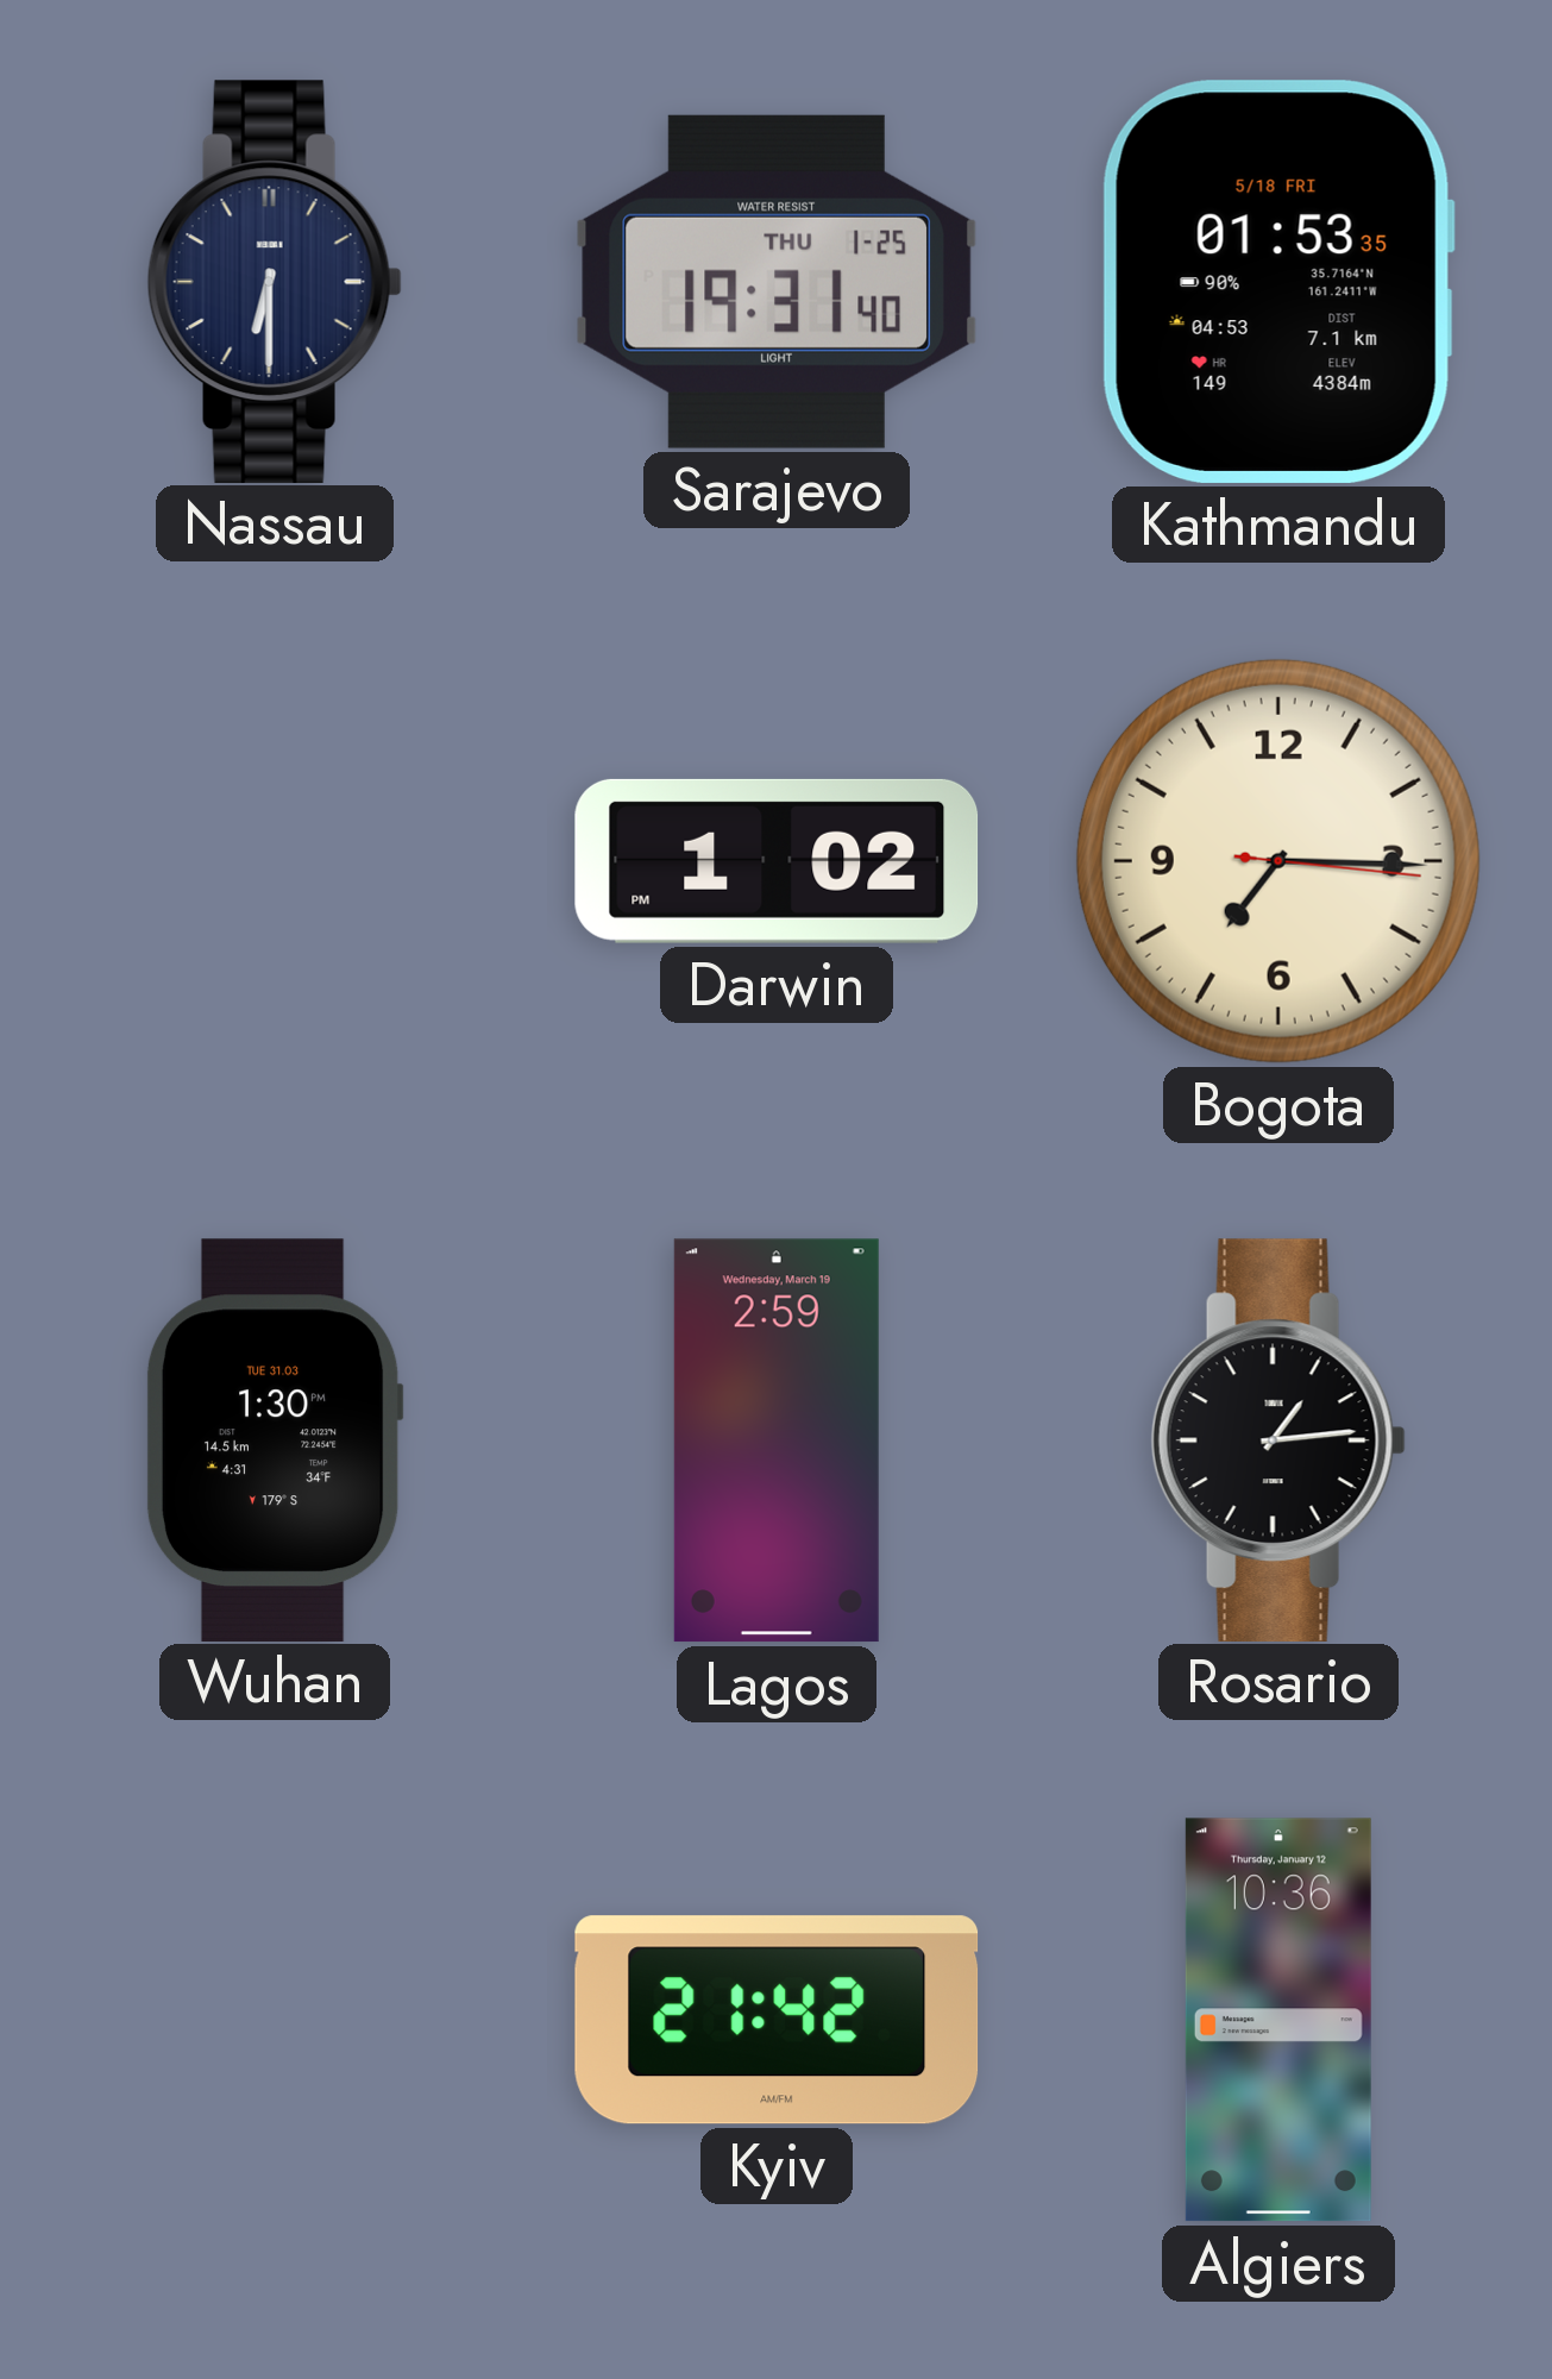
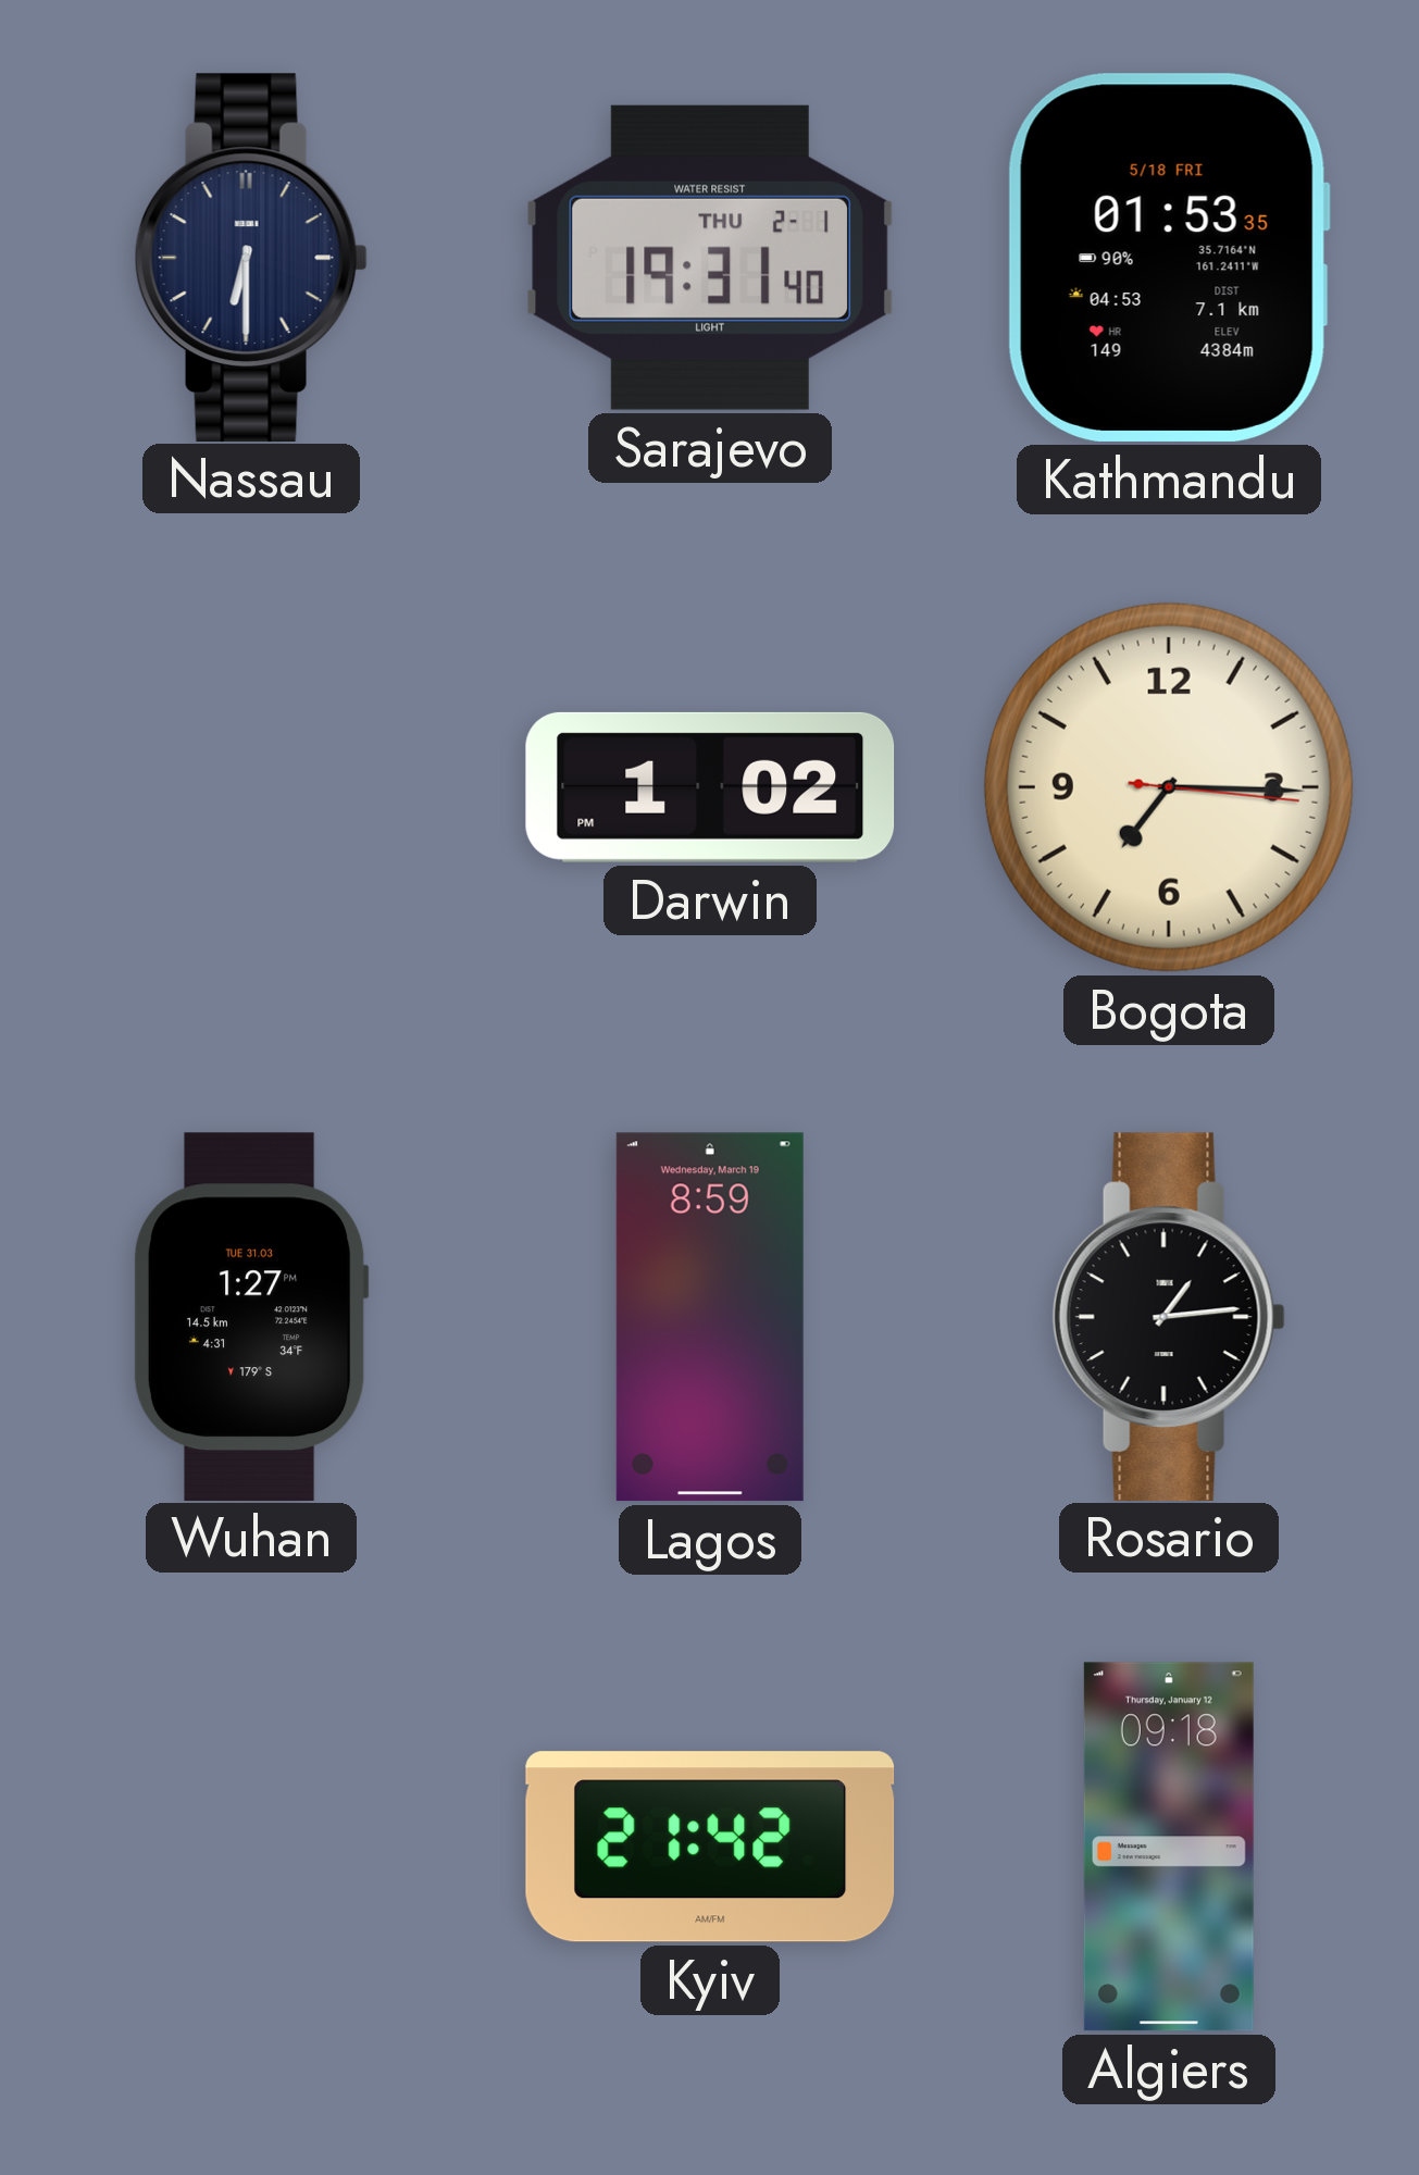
Sarajevo date: THU 1-25 -> THU 2-1
Wuhan: 1:30 -> 1:27
Lagos: 2:59 -> 8:59
Algiers: 10:36 -> 09:18
